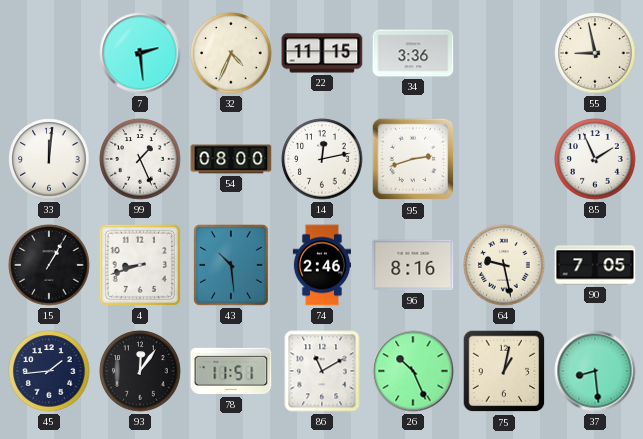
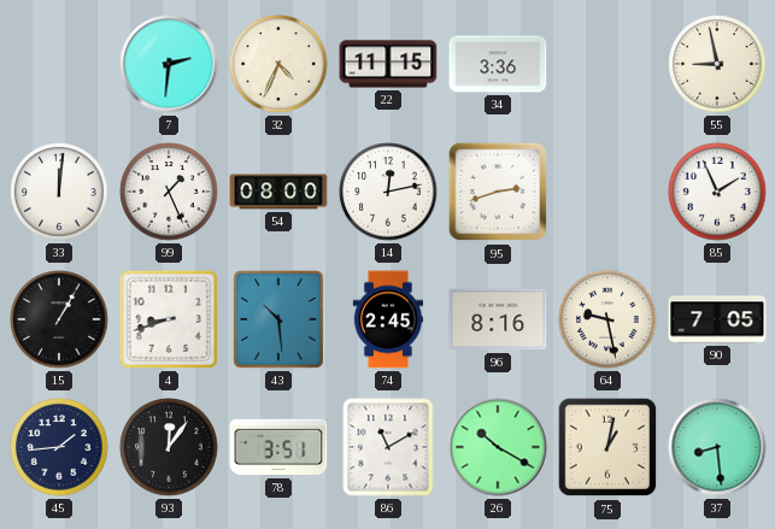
7: 2:29 -> 2:31
74: 2:46 -> 2:45
78: 11:51 -> 3:51
26: 10:26 -> 10:20
